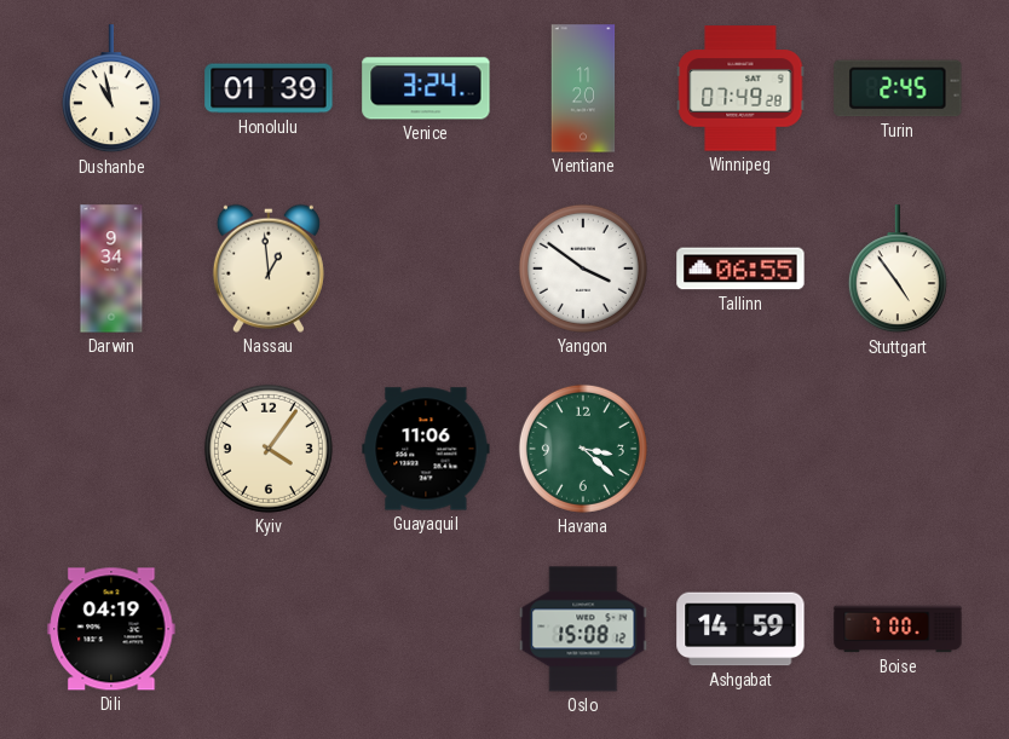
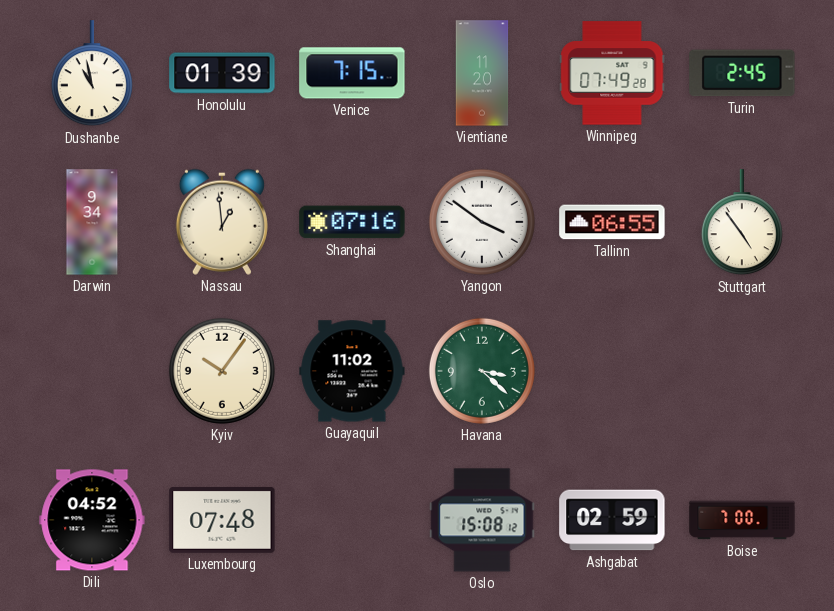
Venice: 3:24 -> 7:15
Shanghai: none -> 07:16
Kyiv: 4:06 -> 10:06
Guayaquil: 11:06 -> 11:02
Dili: 04:19 -> 04:52
Luxembourg: none -> 07:48
Ashgabat: 14:59 -> 02:59
